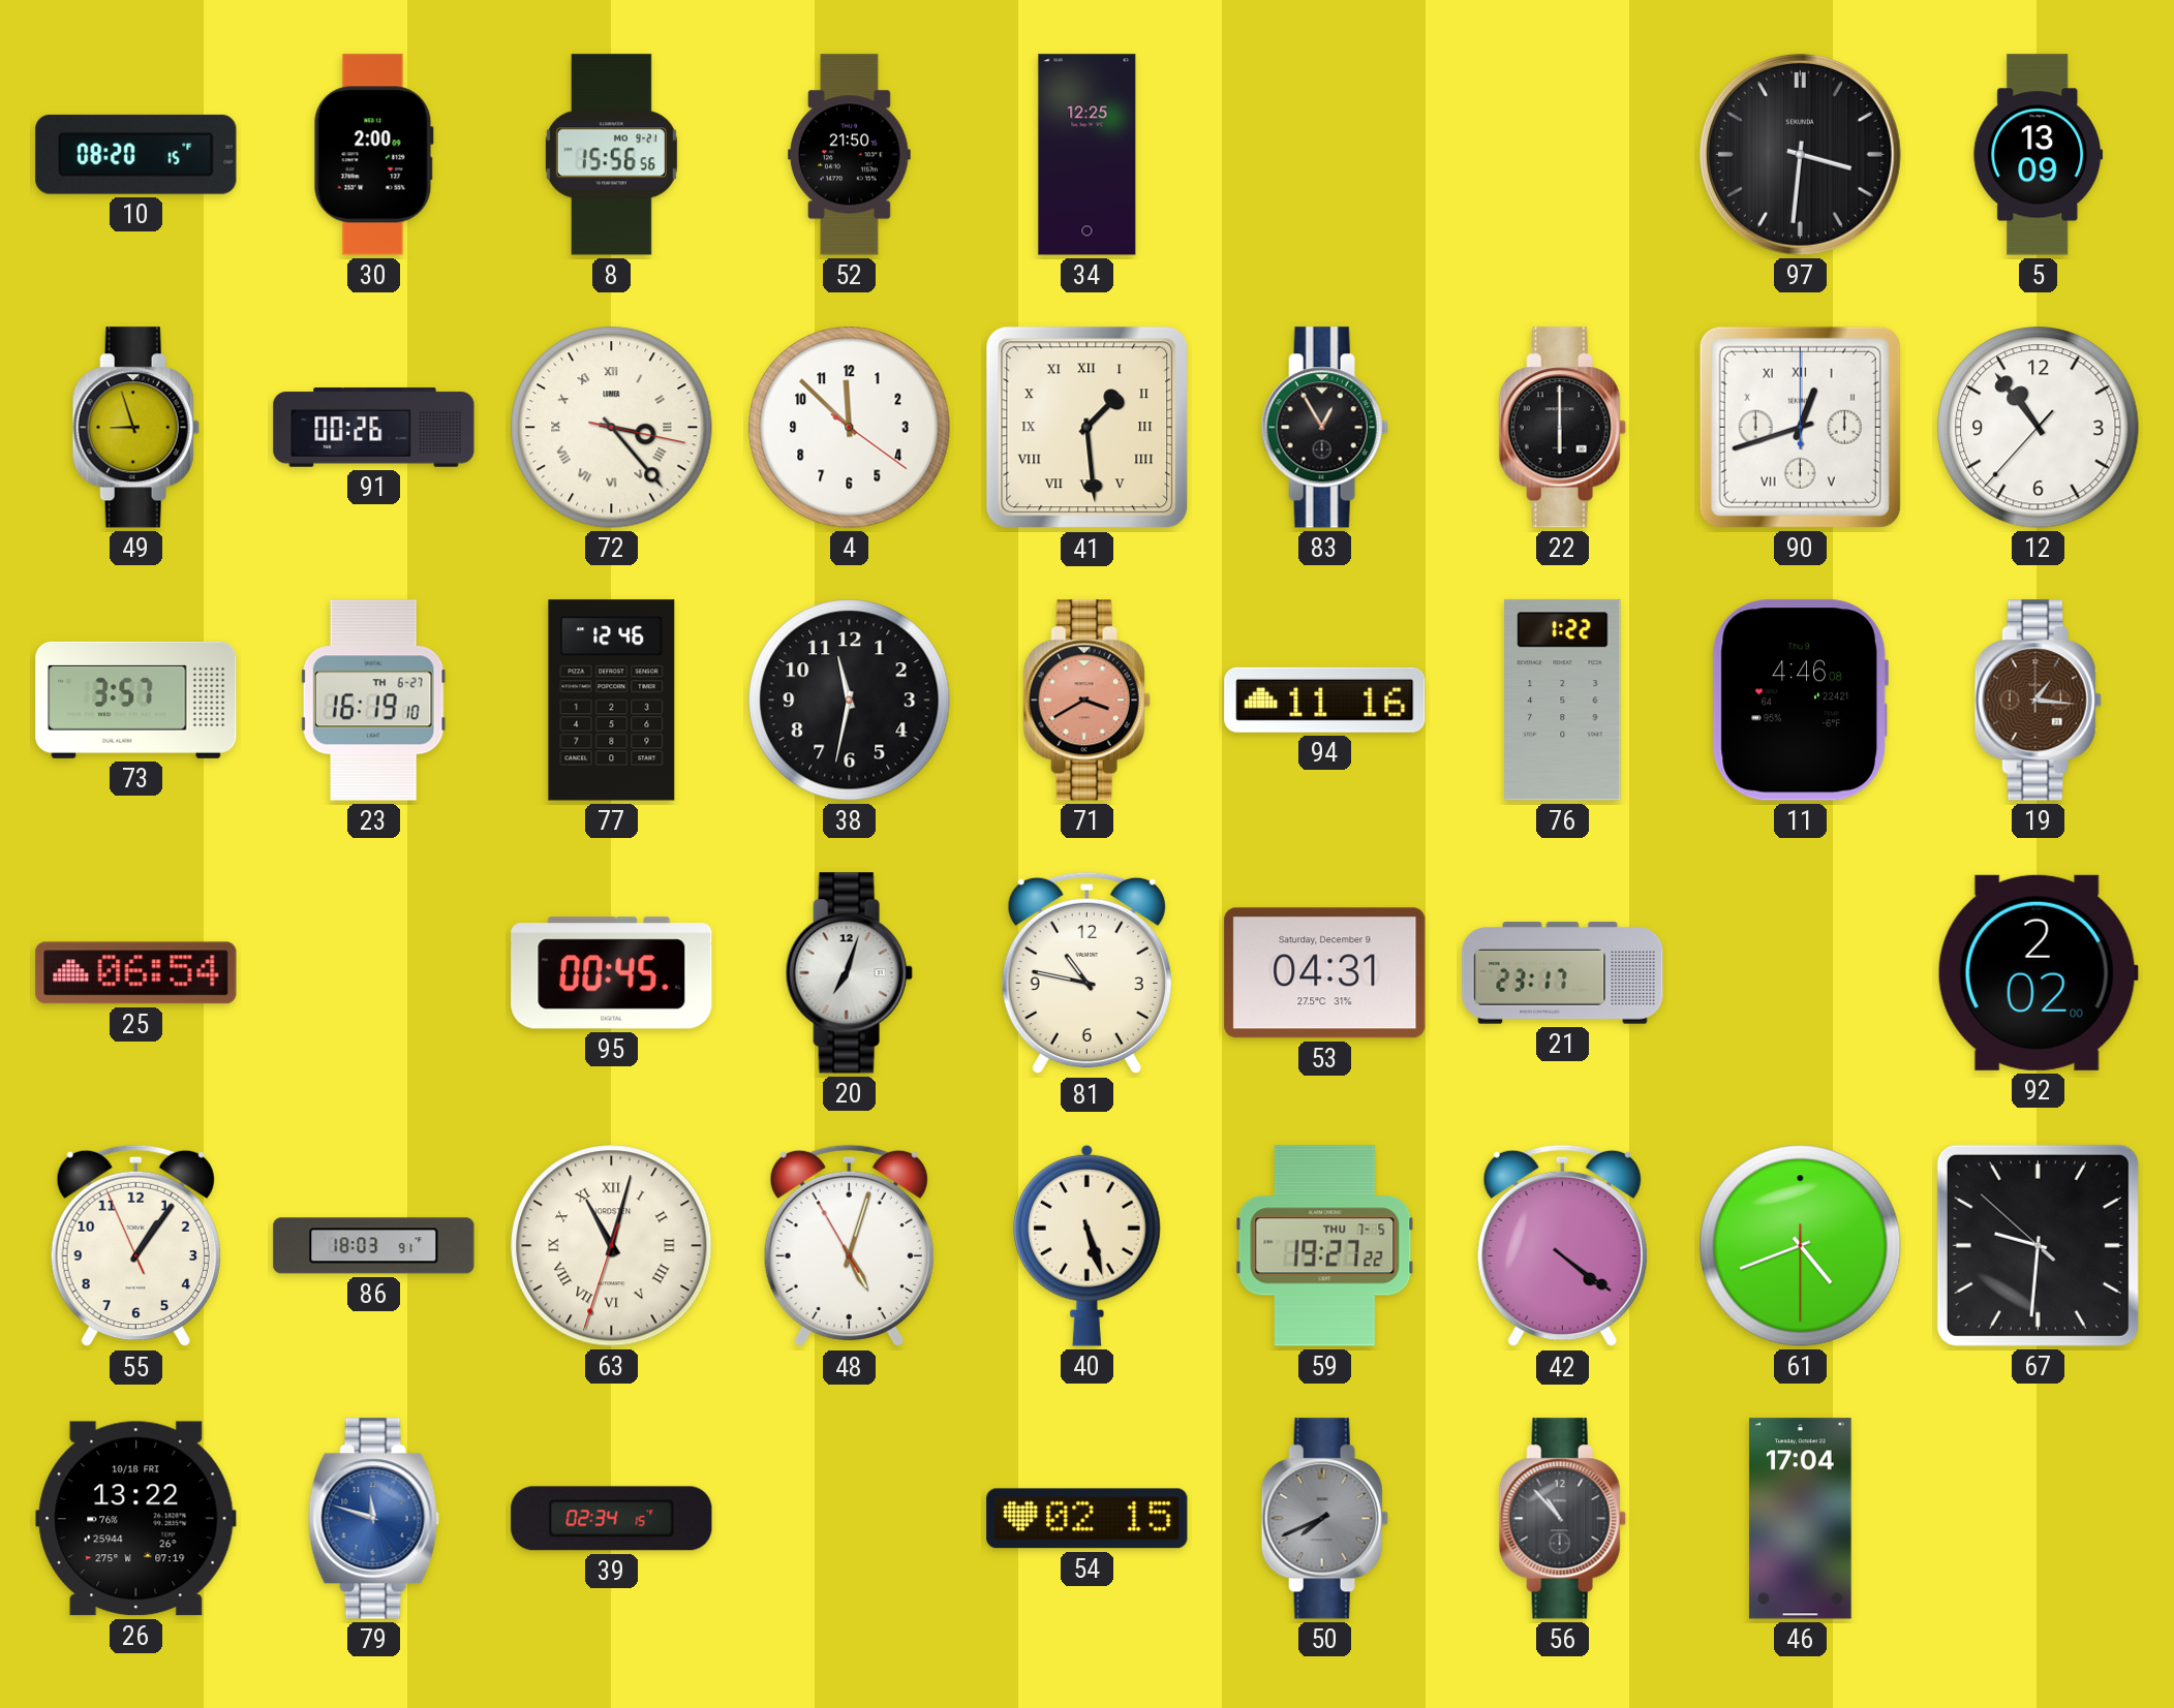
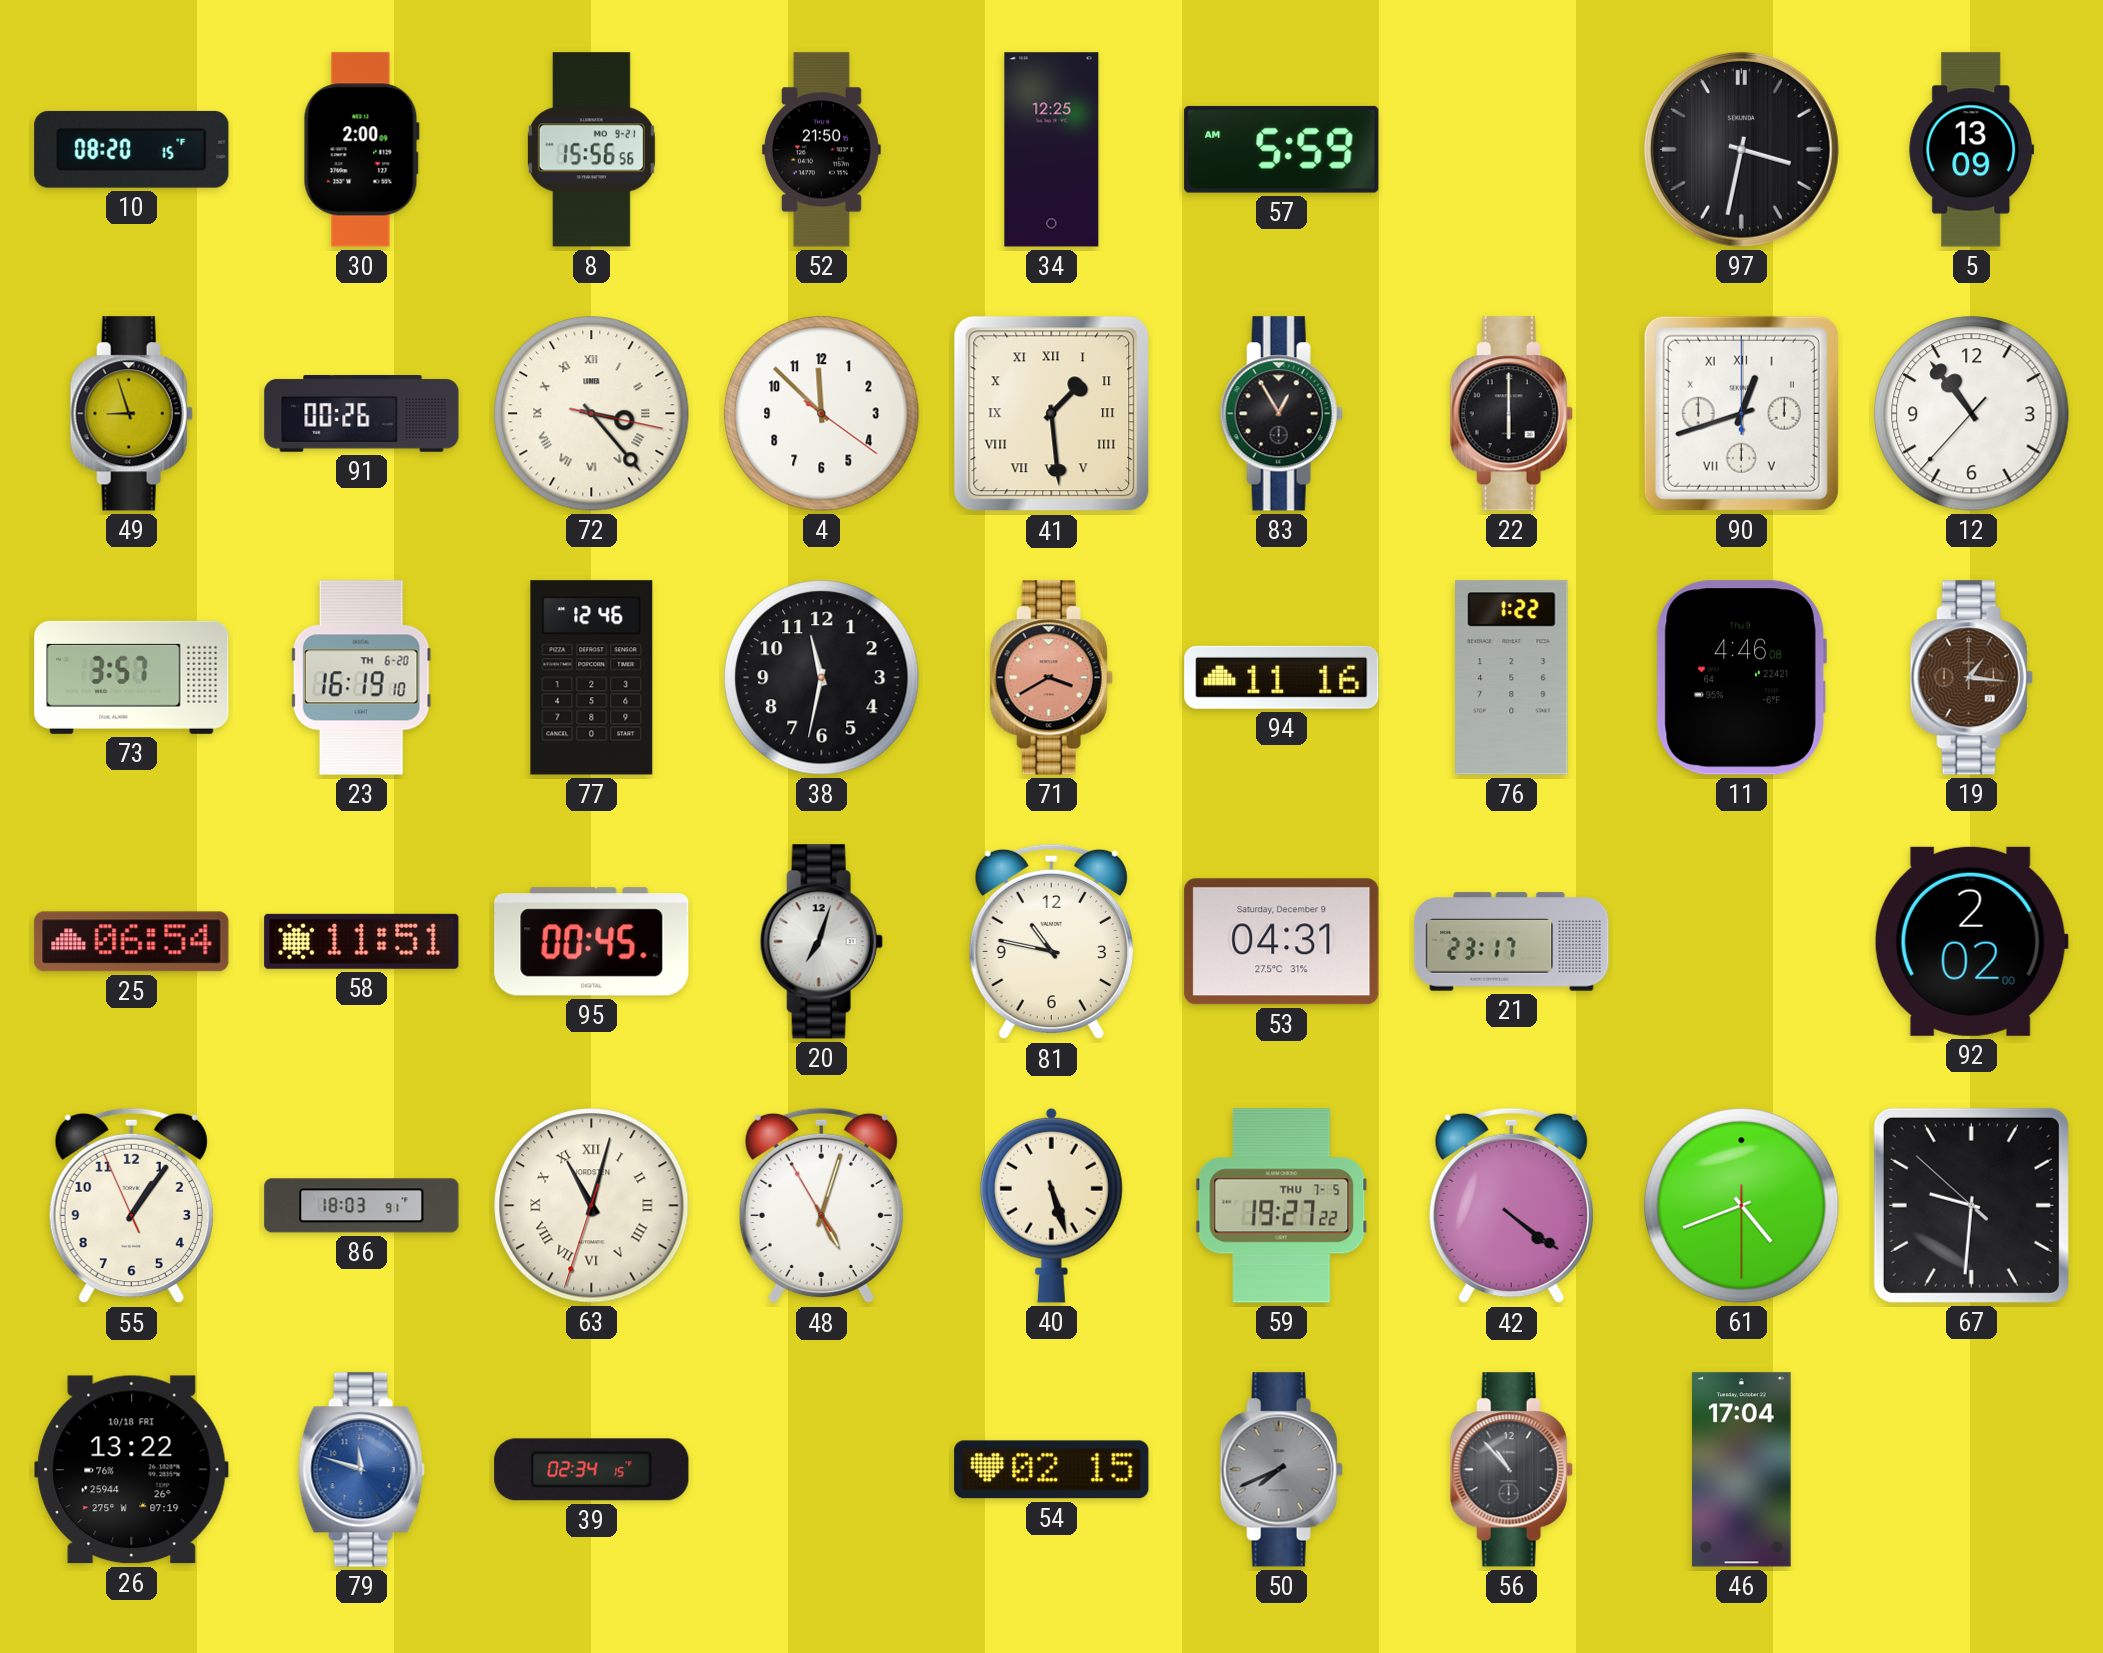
57: none -> 5:59
97: 3:31 -> 3:32
23 date: TH 6-27 -> TH 6-20
58: none -> 11:51
